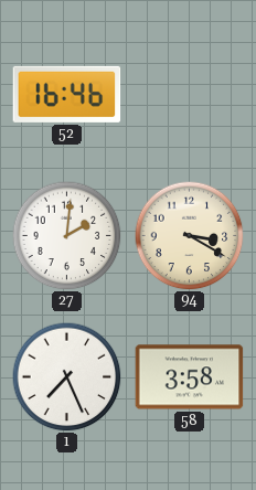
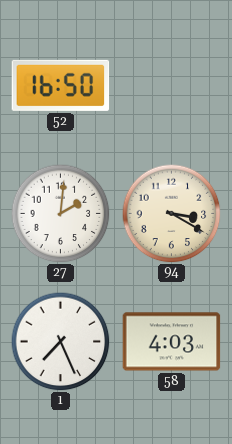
52: 16:46 -> 16:50
58: 3:58 -> 4:03
